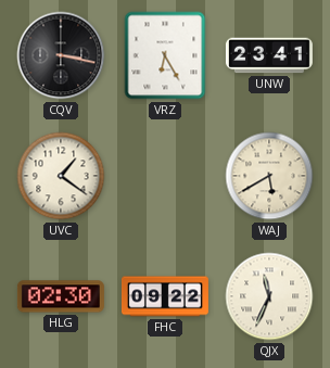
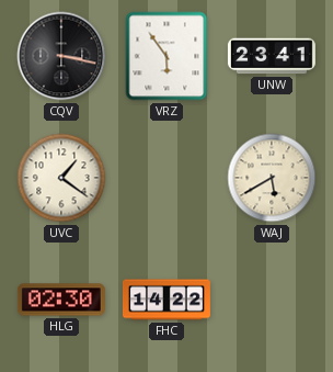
VRZ: 6:25 -> 5:54
FHC: 09:22 -> 14:22
QJX: 11:34 -> none
